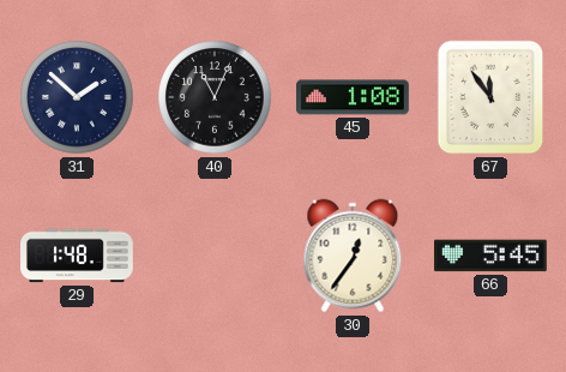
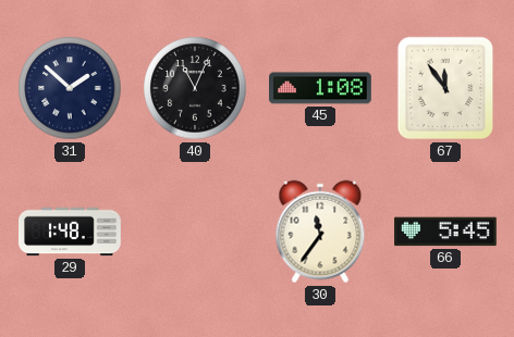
30: 12:36 -> 11:36
